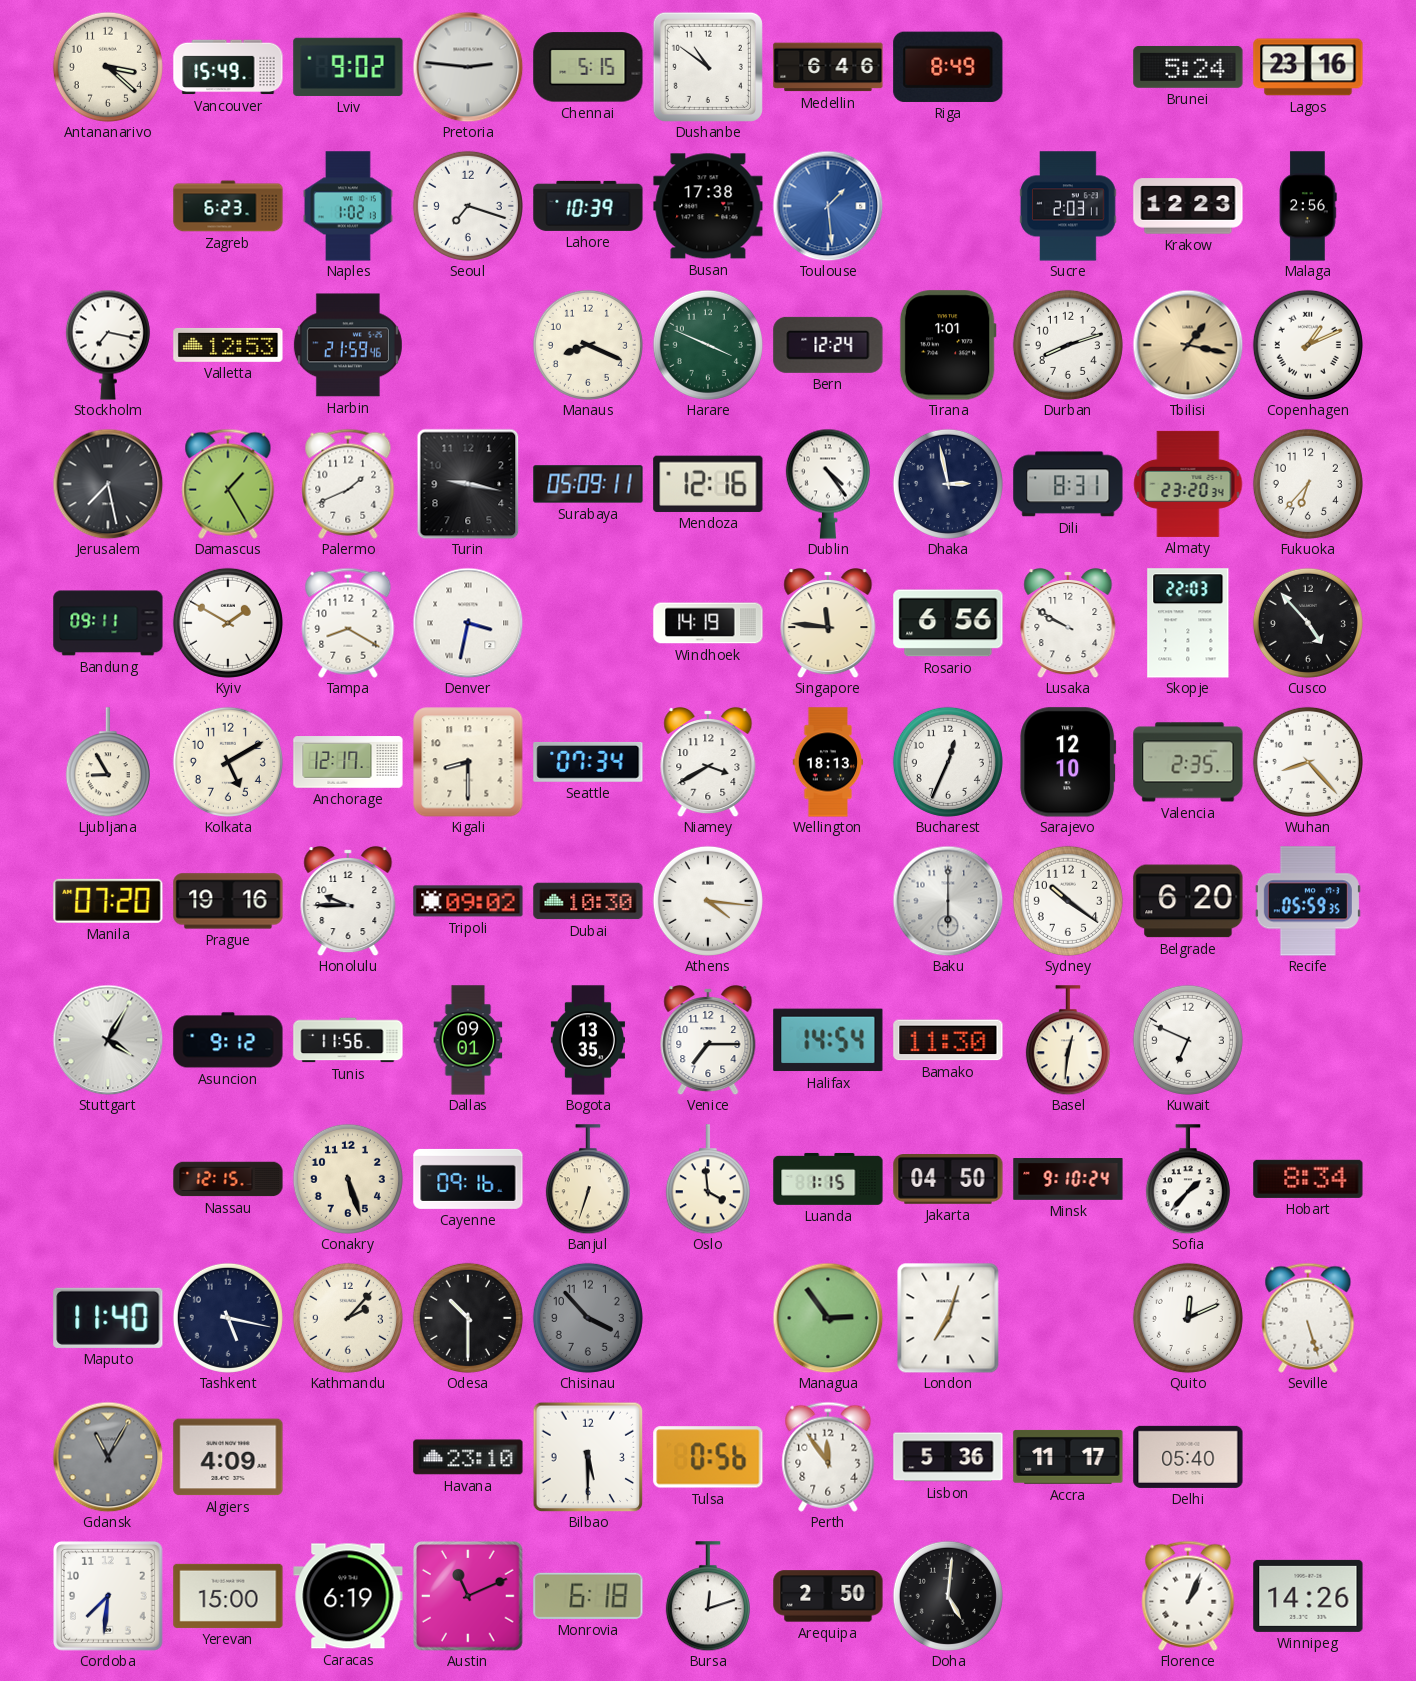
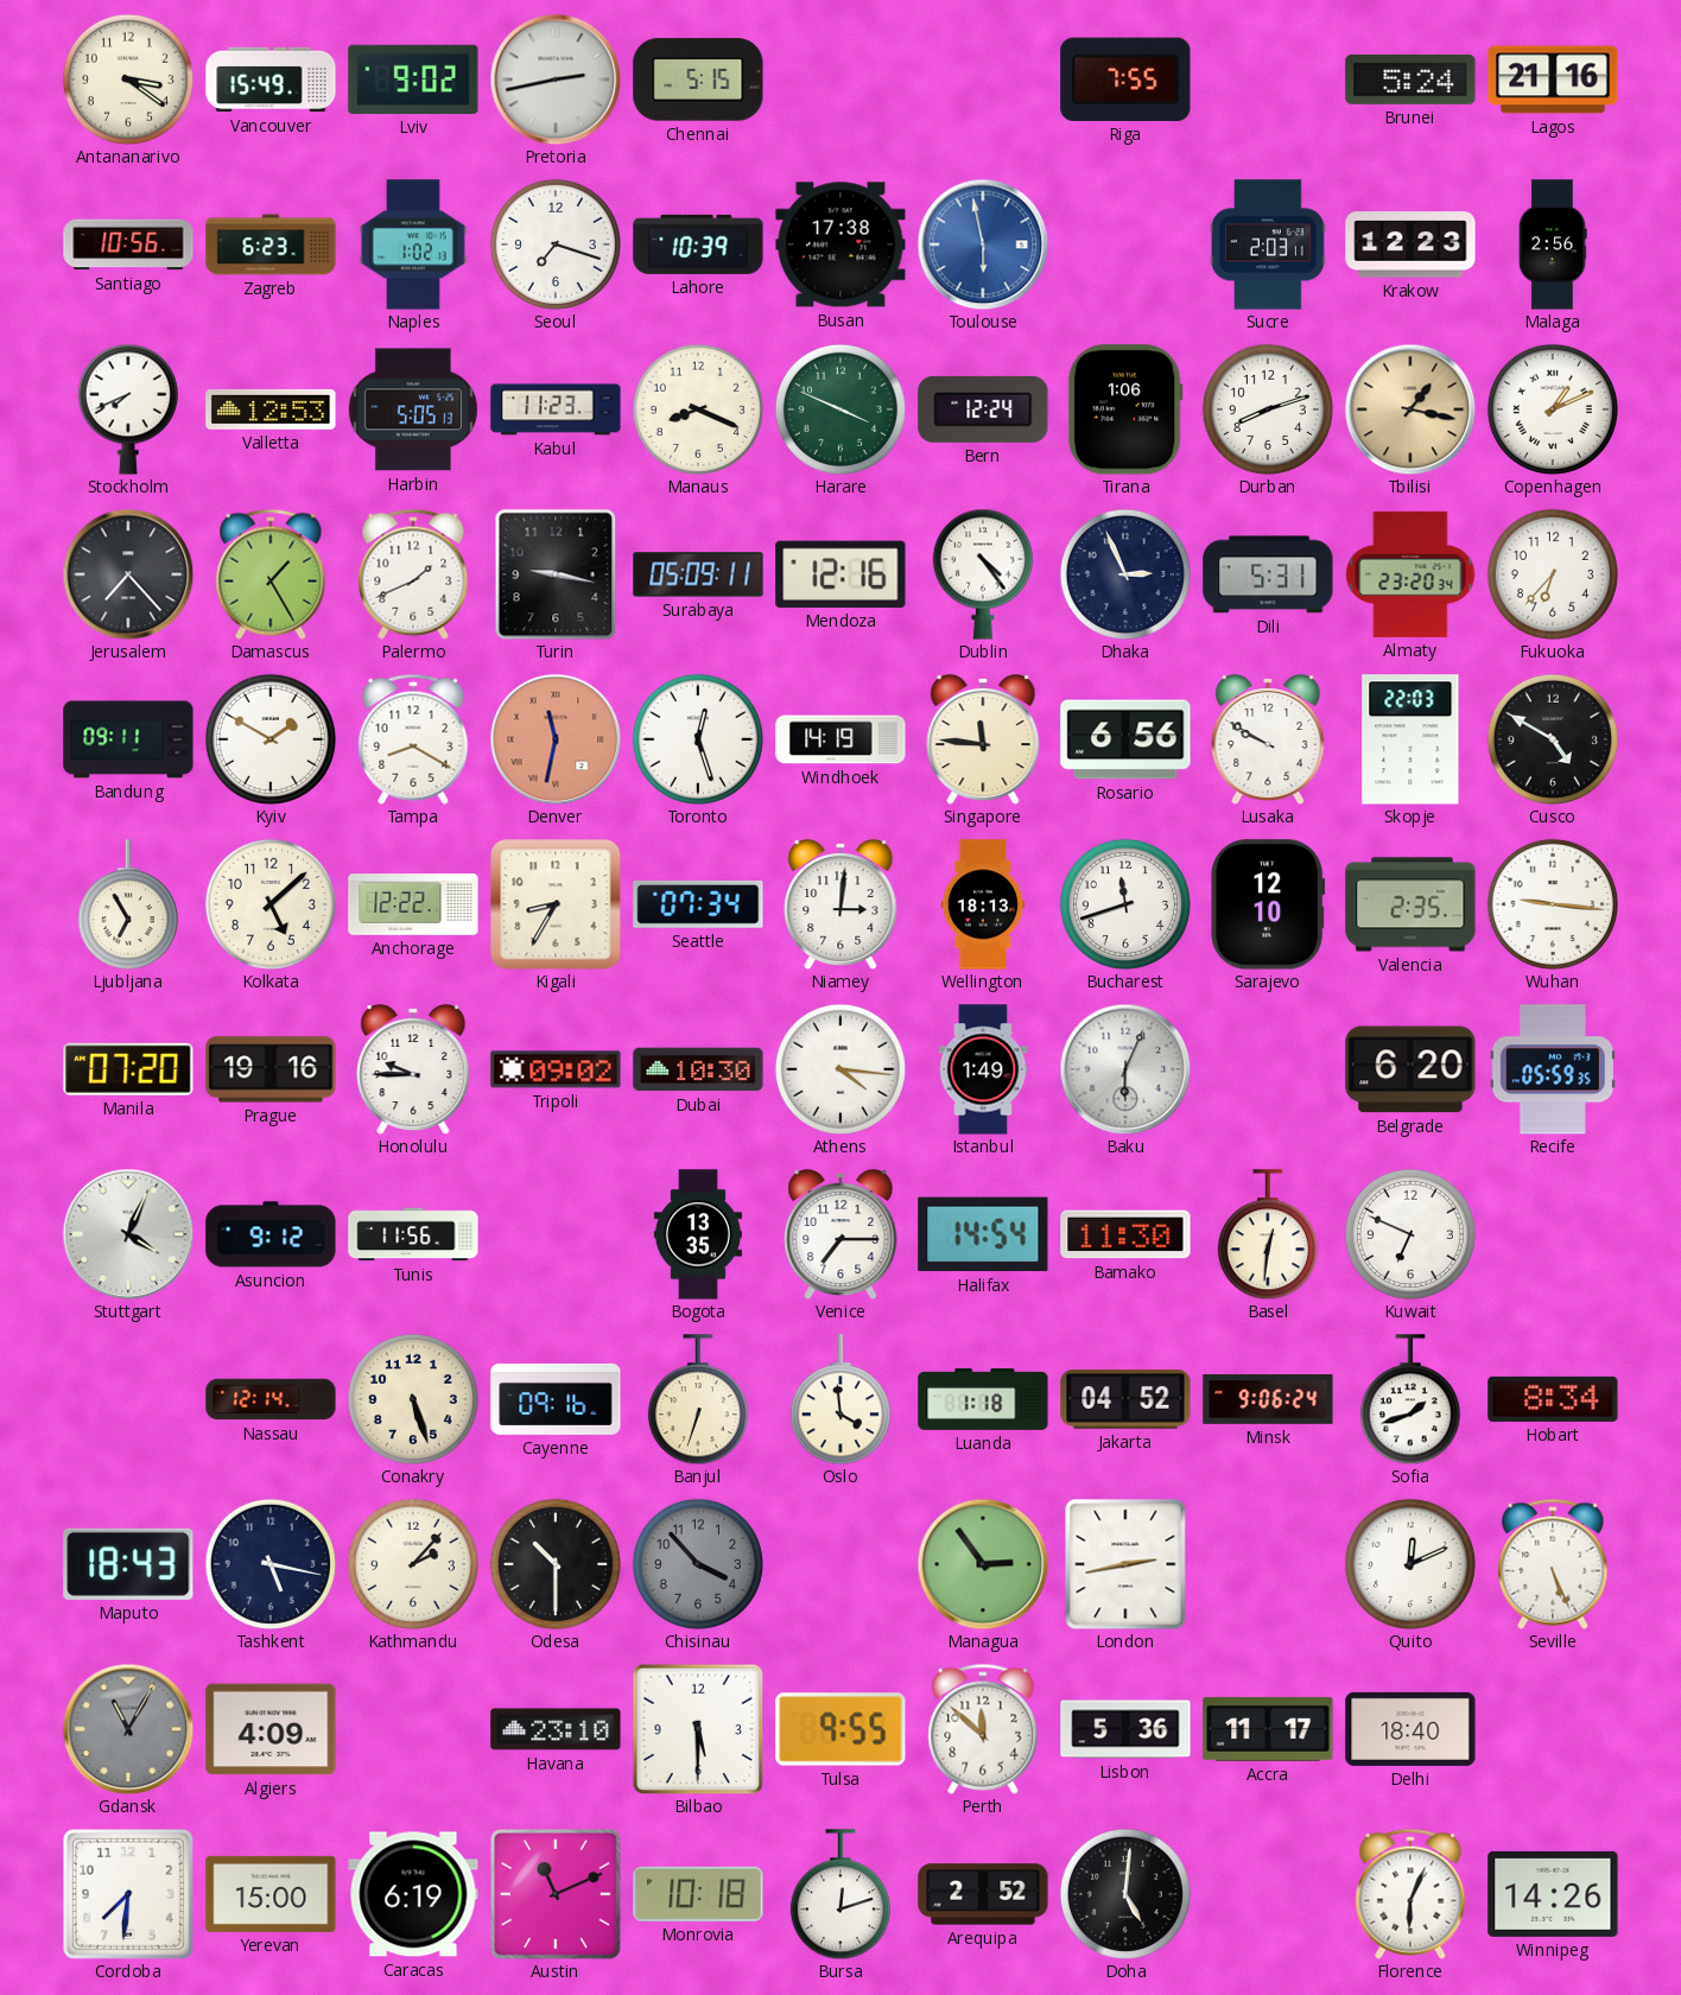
Antananarivo: 3:22 -> 3:21
Pretoria: 2:46 -> 2:43
Dushanbe: 10:51 -> none
Medellin: 6:46 -> none
Riga: 8:49 -> 7:55
Lagos: 23:16 -> 21:16
Santiago: none -> 10:56
Toulouse: 1:29 -> 5:58
Stockholm: 7:17 -> 7:41
Harbin: 21:59 -> 5:05
Kabul: none -> 11:23
Tirana: 1:01 -> 1:06
Jerusalem: 7:28 -> 7:23
Dhaka: 2:58 -> 2:56
Dili: 8:31 -> 5:31
Denver: 3:32 -> 11:32
Denver dial: white -> salmon
Toronto: none -> 12:27
Cusco: 4:53 -> 4:50
Ljubljana: 8:55 -> 6:55
Kolkata: 5:10 -> 5:08
Anchorage: 12:17 -> 12:22
Kigali: 8:30 -> 8:35
Niamey: 3:40 -> 3:01
Bucharest: 12:34 -> 11:42
Wuhan: 8:23 -> 9:16
Istanbul: none -> 1:49
Baku: 6:00 -> 6:04
Sydney: 10:21 -> none
Stuttgart: 4:05 -> 4:04
Dallas: 09:01 -> none
Nassau: 12:15 -> 12:14
Luanda: 1:15 -> 1:18
Jakarta: 04:50 -> 04:52
Minsk: 9:10 -> 9:06
Sofia: 1:37 -> 1:42
Maputo: 11:40 -> 18:43
London: 7:03 -> 2:43
Seville: 5:27 -> 5:26
Tulsa: 0:56 -> 9:55
Perth: 11:54 -> 11:52
Delhi: 05:40 -> 18:40
Monrovia: 6:18 -> 10:18
Arequipa: 2:50 -> 2:52
Florence: 1:04 -> 6:04
